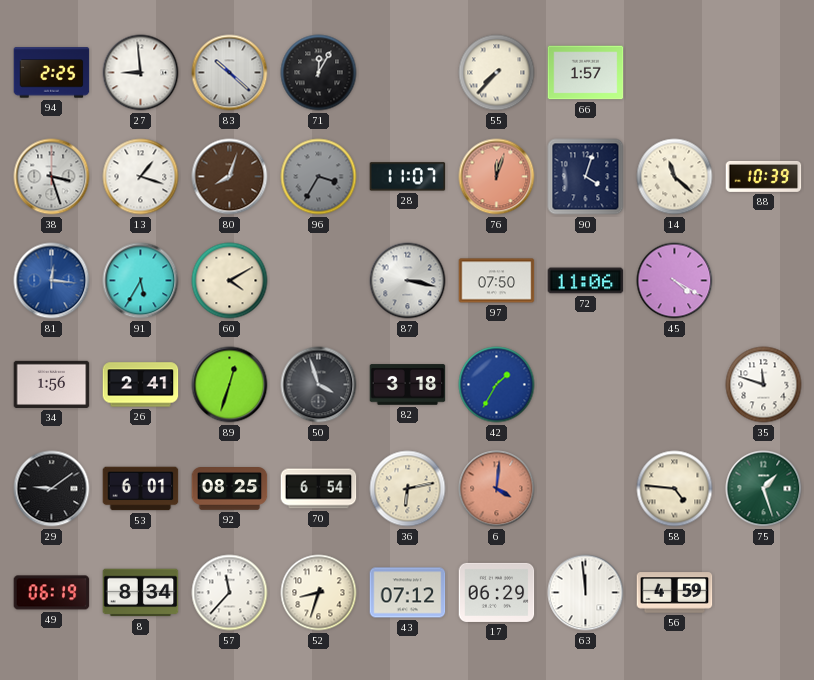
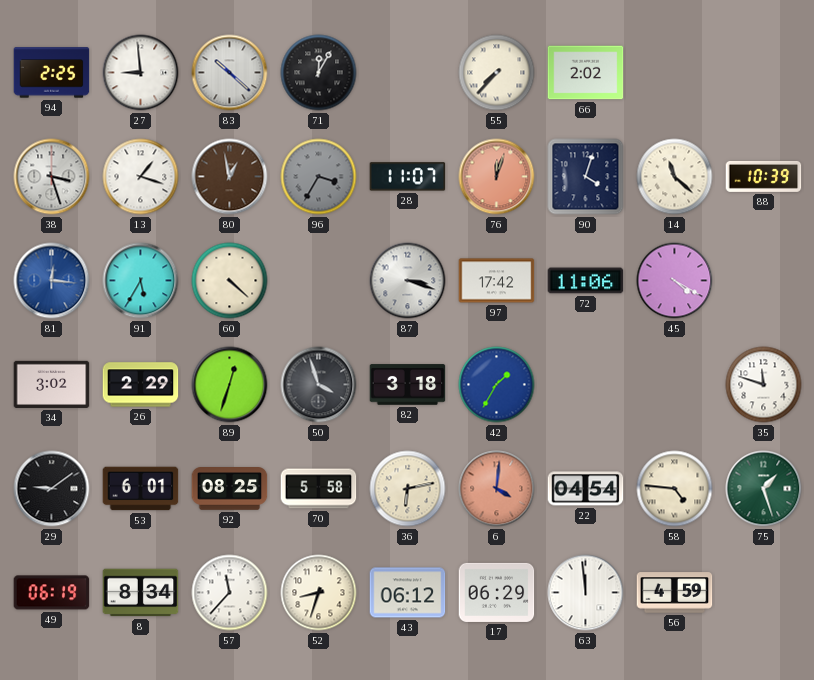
66: 1:57 -> 2:02
80: 8:03 -> 12:58
60: 4:10 -> 4:22
87: 3:17 -> 3:18
97: 07:50 -> 17:42
34: 1:56 -> 3:02
26: 2:41 -> 2:29
70: 6:54 -> 5:58
22: none -> 04:54
43: 07:12 -> 06:12
